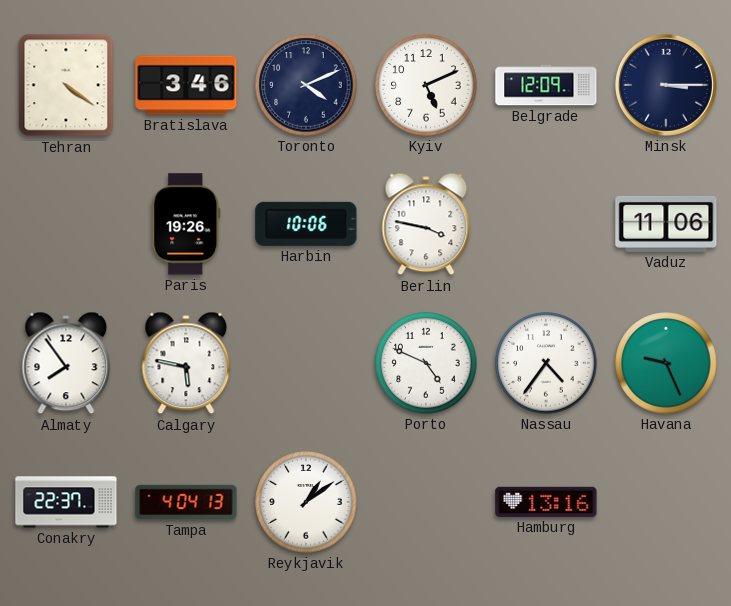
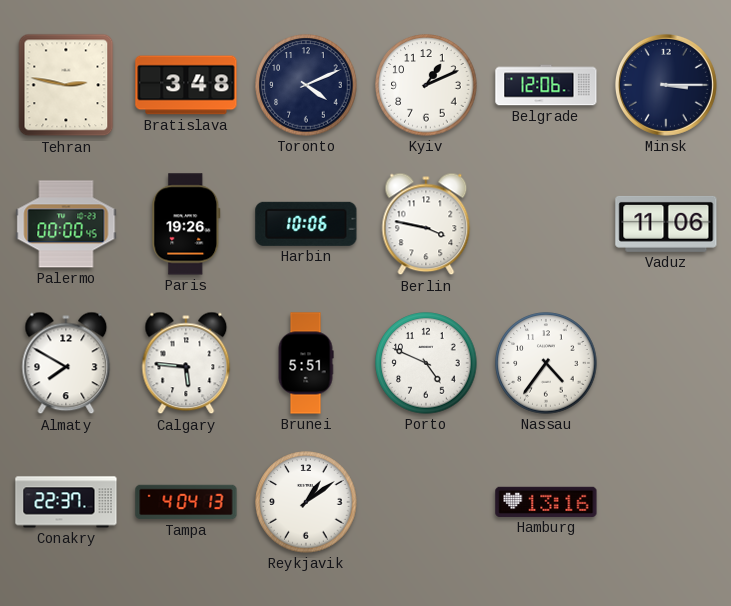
Tehran: 4:21 -> 2:47
Bratislava: 3:46 -> 3:48
Kyiv: 5:11 -> 1:11
Belgrade: 12:09 -> 12:06
Palermo: none -> 00:00
Almaty: 7:54 -> 7:50
Calgary: 5:47 -> 5:46
Brunei: none -> 5:51
Havana: 9:26 -> none
